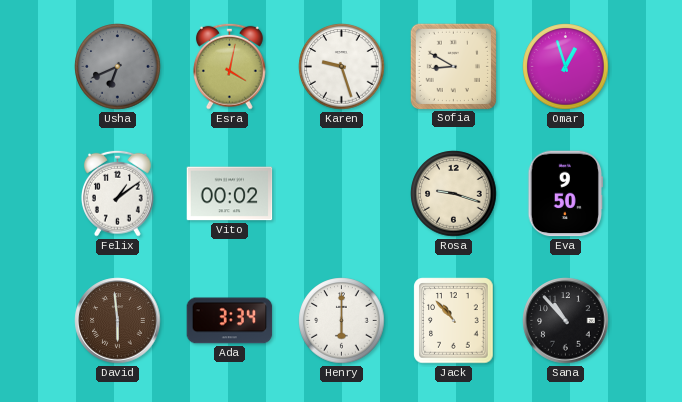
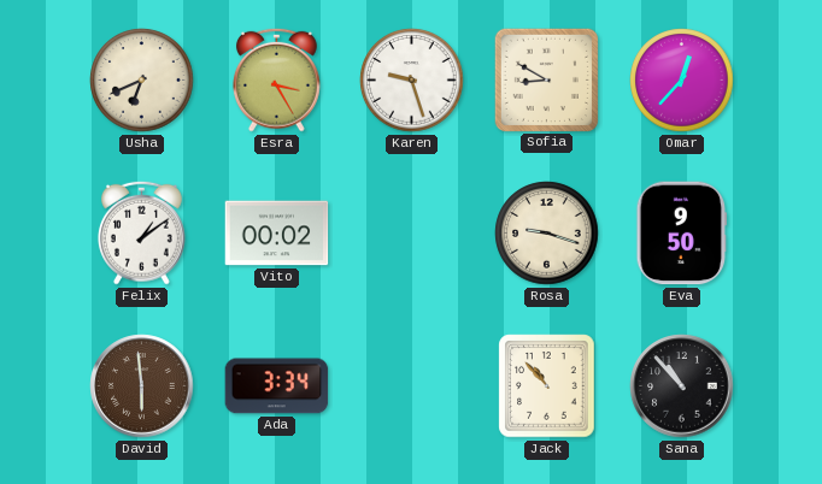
Usha dial: grey -> cream
Esra: 4:02 -> 3:25
Omar: 12:57 -> 12:37
Henry: 6:00 -> none
